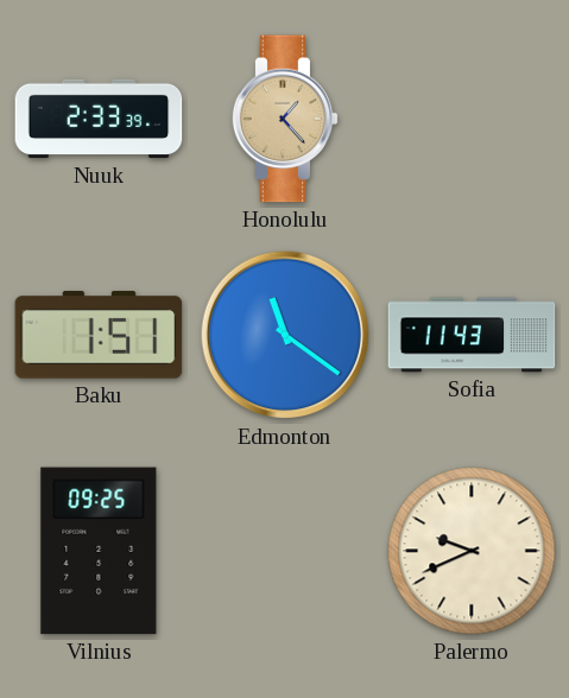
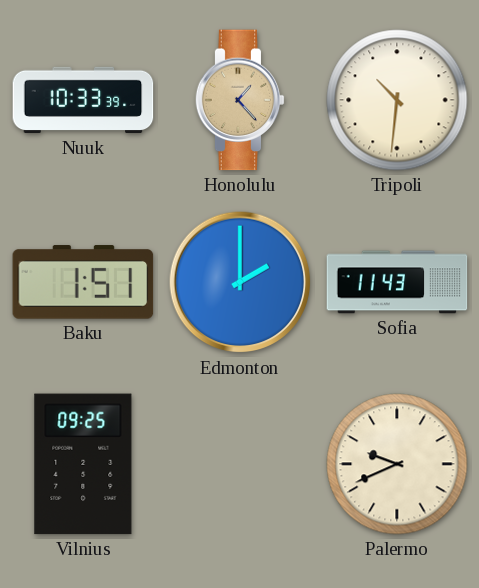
Nuuk: 2:33 -> 10:33
Tripoli: none -> 10:31
Edmonton: 11:21 -> 2:00
